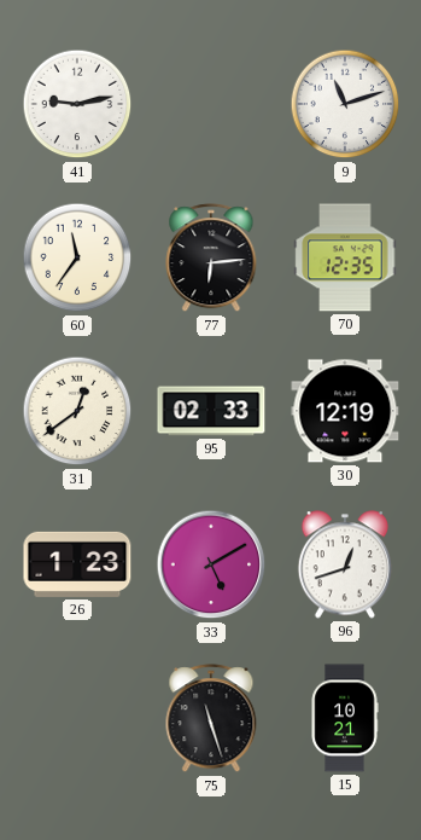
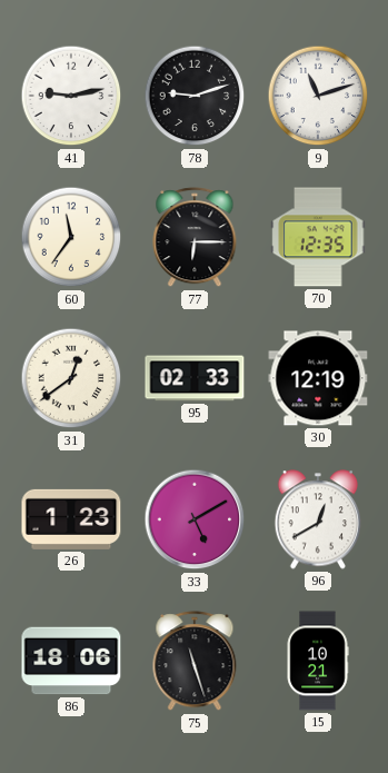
78: none -> 9:12
77: 6:14 -> 6:15
96: 12:42 -> 12:40
86: none -> 18:06
